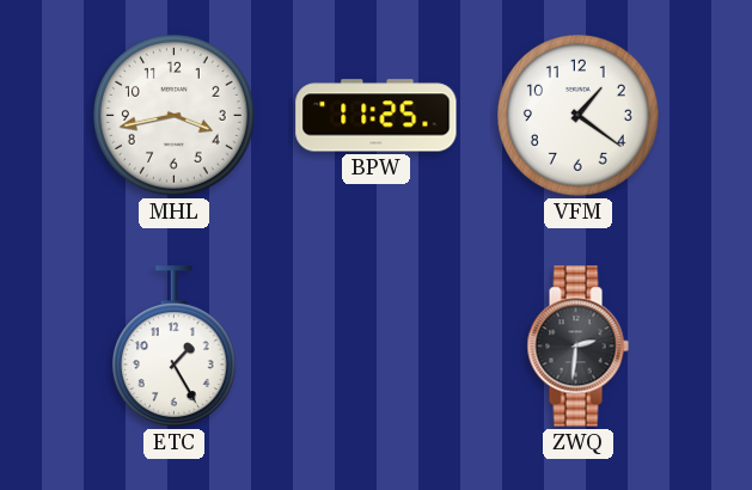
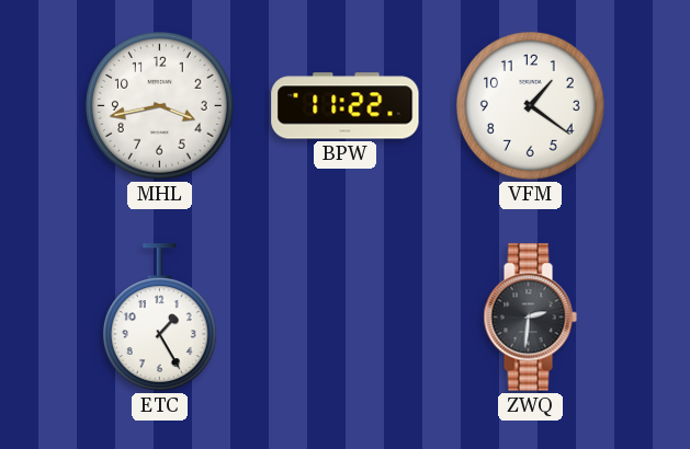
BPW: 11:25 -> 11:22
